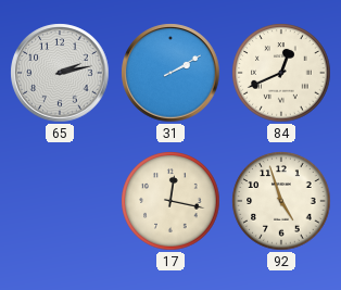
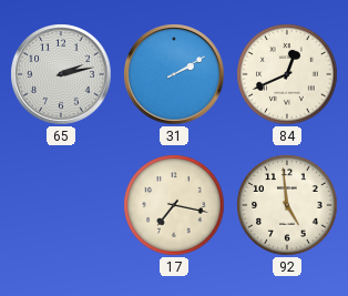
17: 12:17 -> 7:17
92: 4:57 -> 4:59
